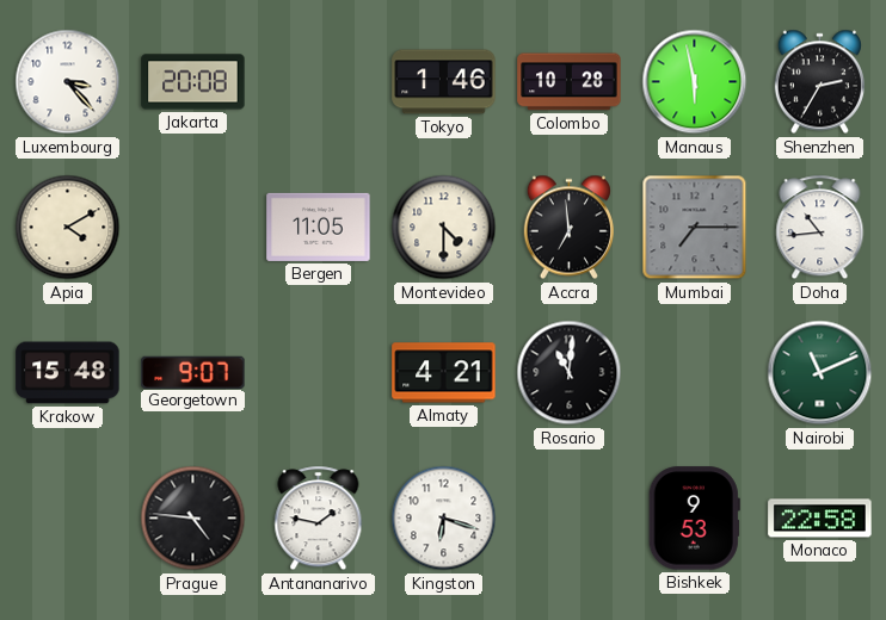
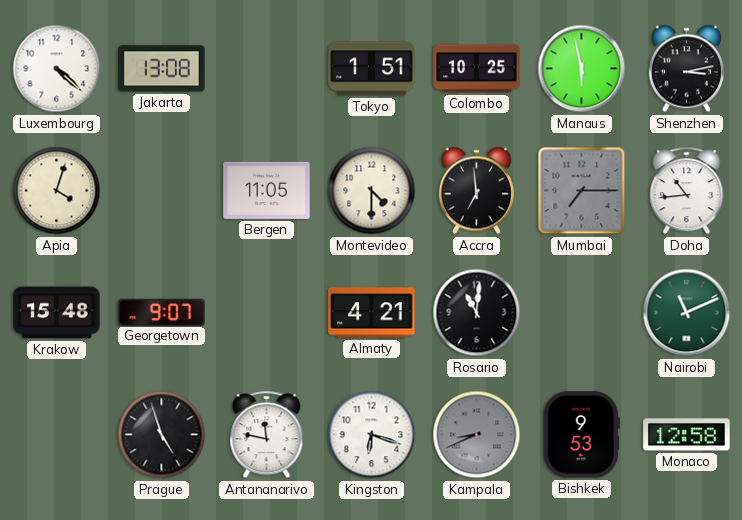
Luxembourg: 3:23 -> 4:22
Jakarta: 20:08 -> 13:08
Tokyo: 1:46 -> 1:51
Colombo: 10:28 -> 10:25
Shenzhen: 2:35 -> 3:13
Apia: 4:10 -> 4:03
Prague: 4:46 -> 4:57
Antananarivo: 1:47 -> 11:47
Kampala: none -> 8:41
Monaco: 22:58 -> 12:58
